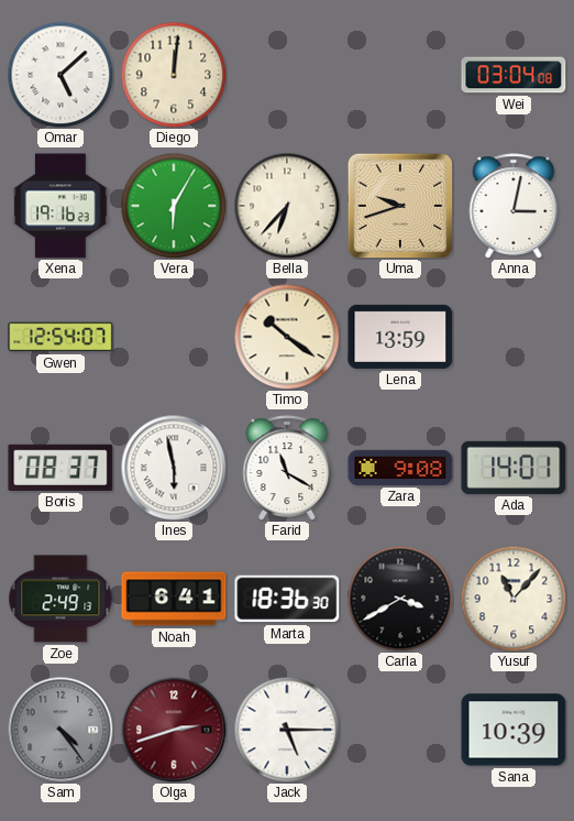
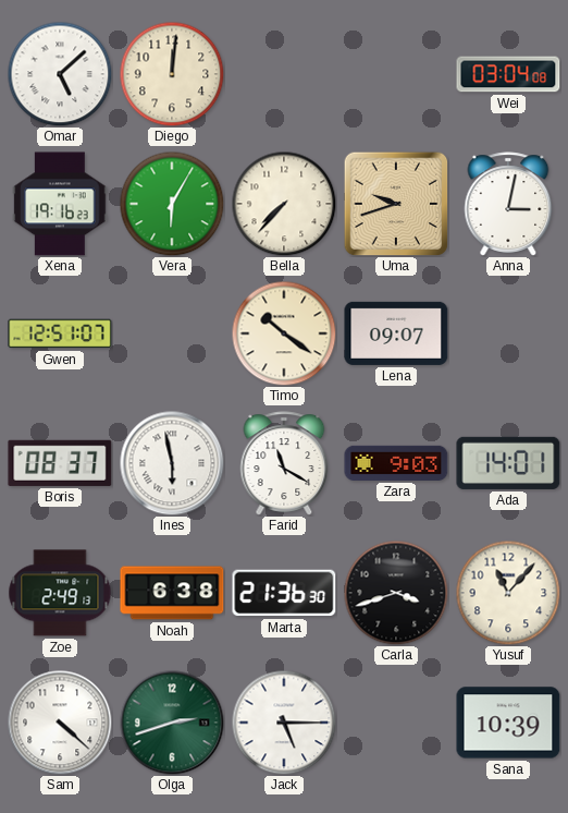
Bella: 6:37 -> 7:37
Gwen: 12:54 -> 12:51
Lena: 13:59 -> 09:07
Zara: 9:08 -> 9:03
Noah: 6:41 -> 6:38
Marta: 18:36 -> 21:36
Carla: 3:40 -> 3:42
Sam: 4:24 -> 4:22
Sam dial: grey -> white
Olga dial: burgundy -> green
